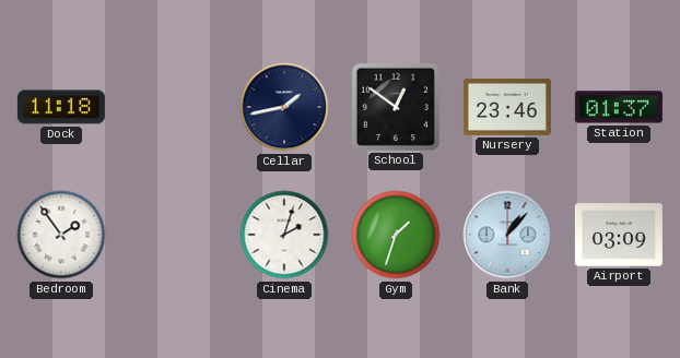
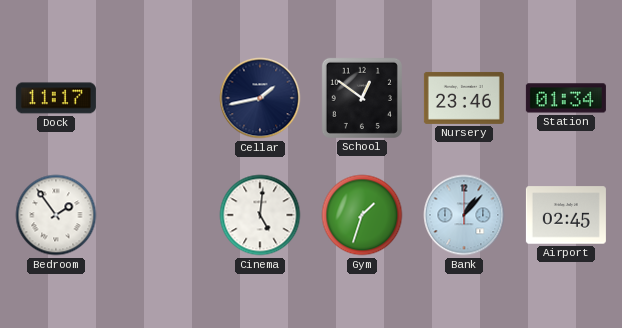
Dock: 11:18 -> 11:17
Station: 01:37 -> 01:34
Cinema: 2:03 -> 5:01
Airport: 03:09 -> 02:45
